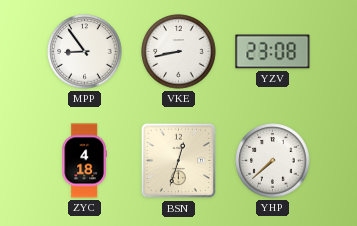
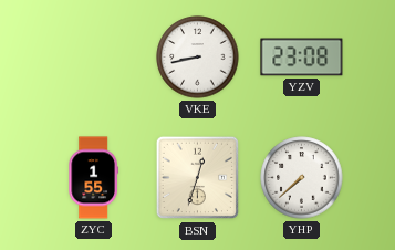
MPP: 8:54 -> none
ZYC: 4:18 -> 1:55
